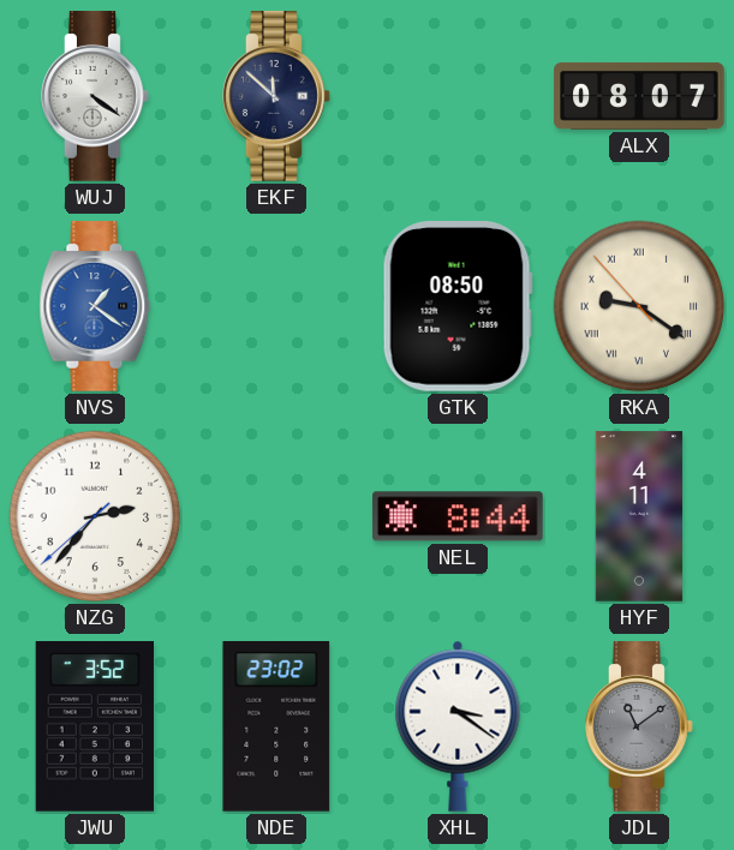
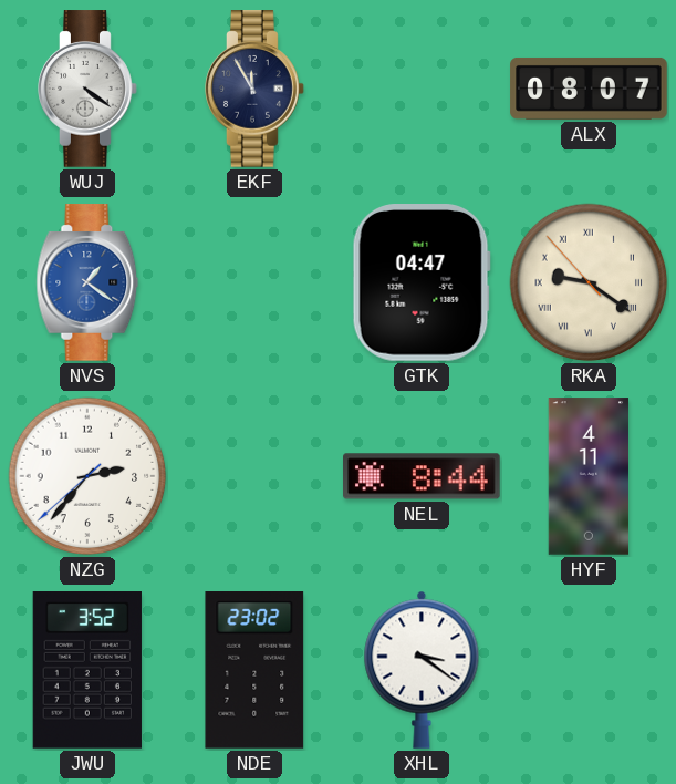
EKF: 11:52 -> 11:55
GTK: 08:50 -> 04:47
JDL: 11:09 -> none
